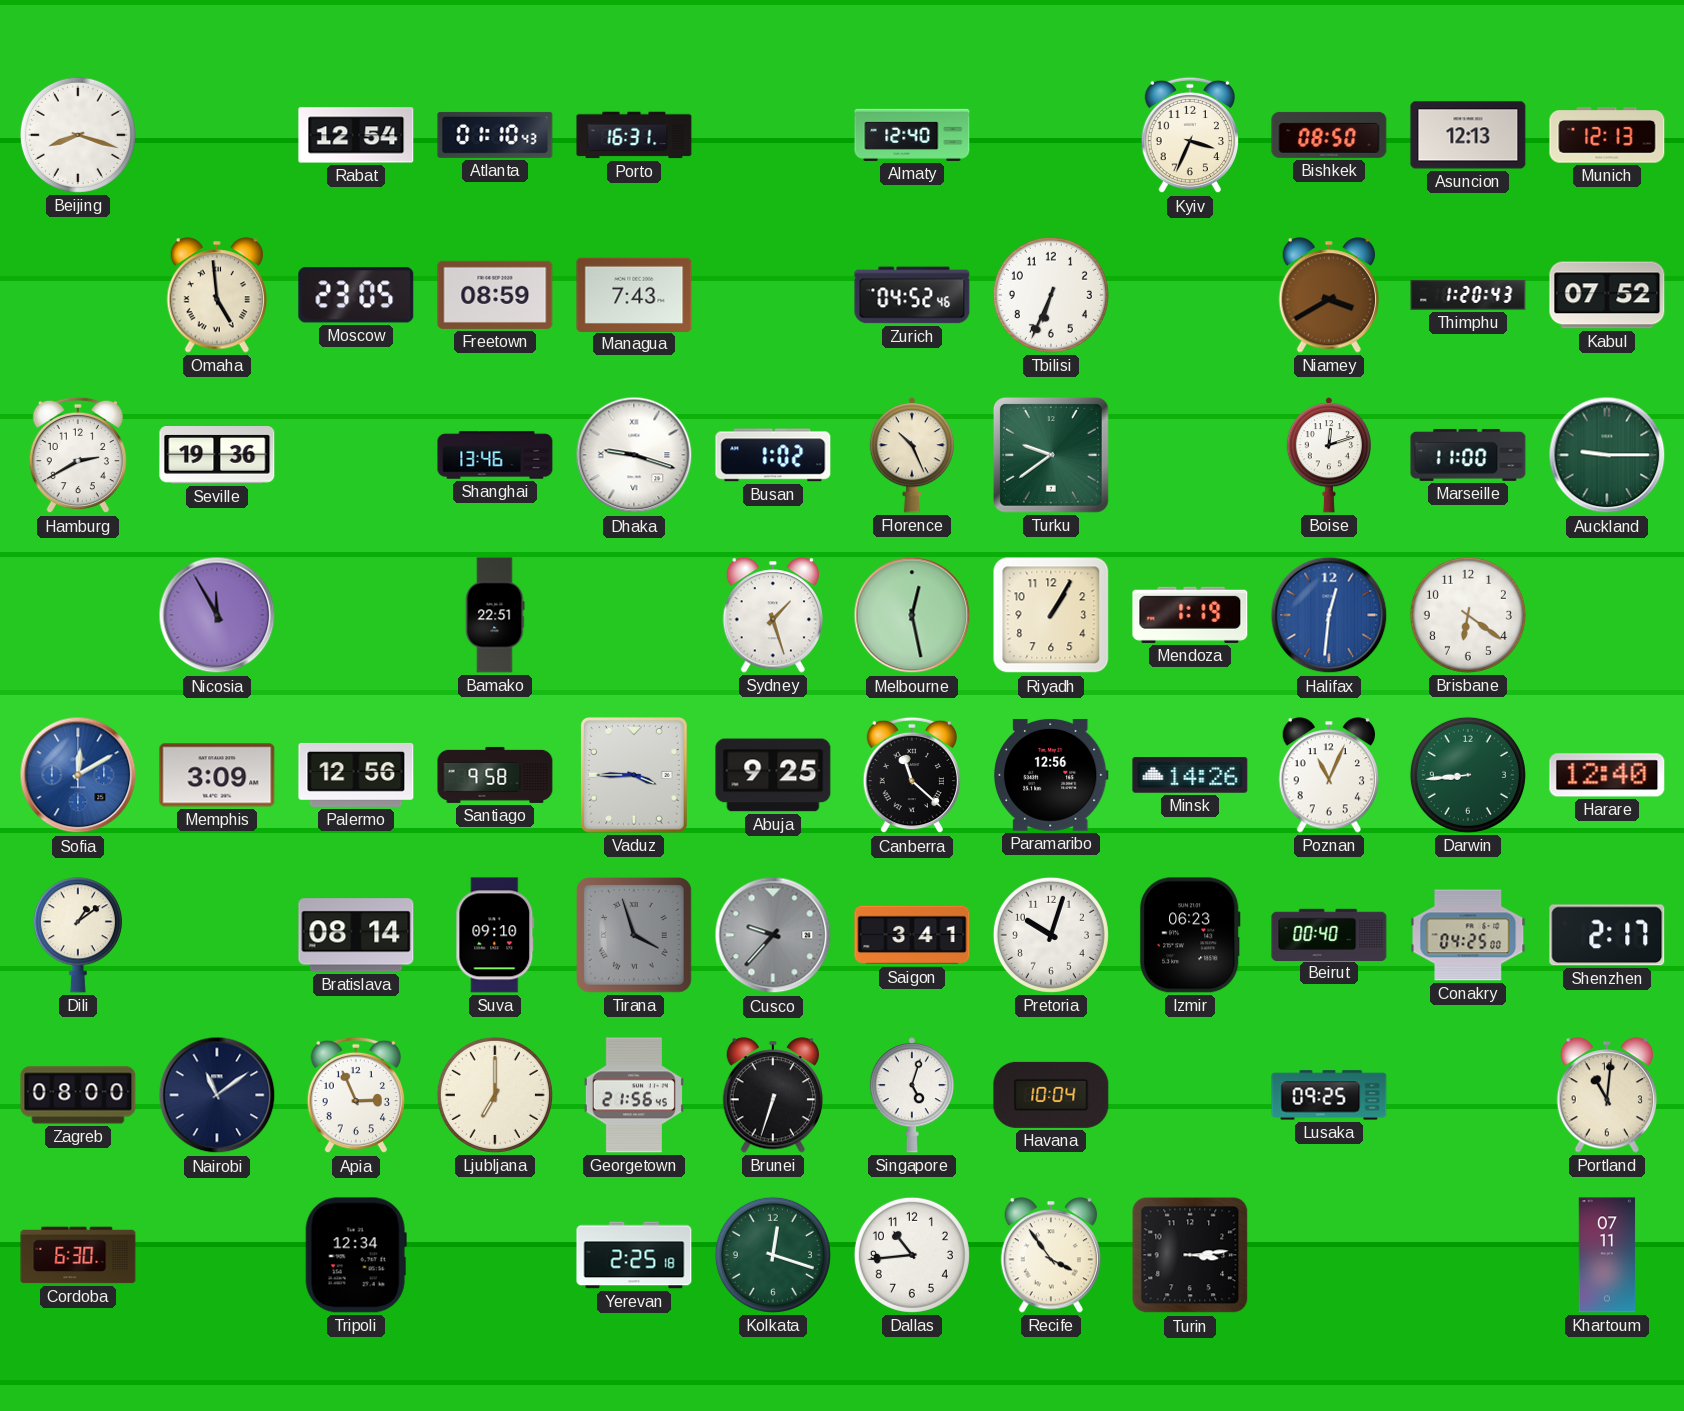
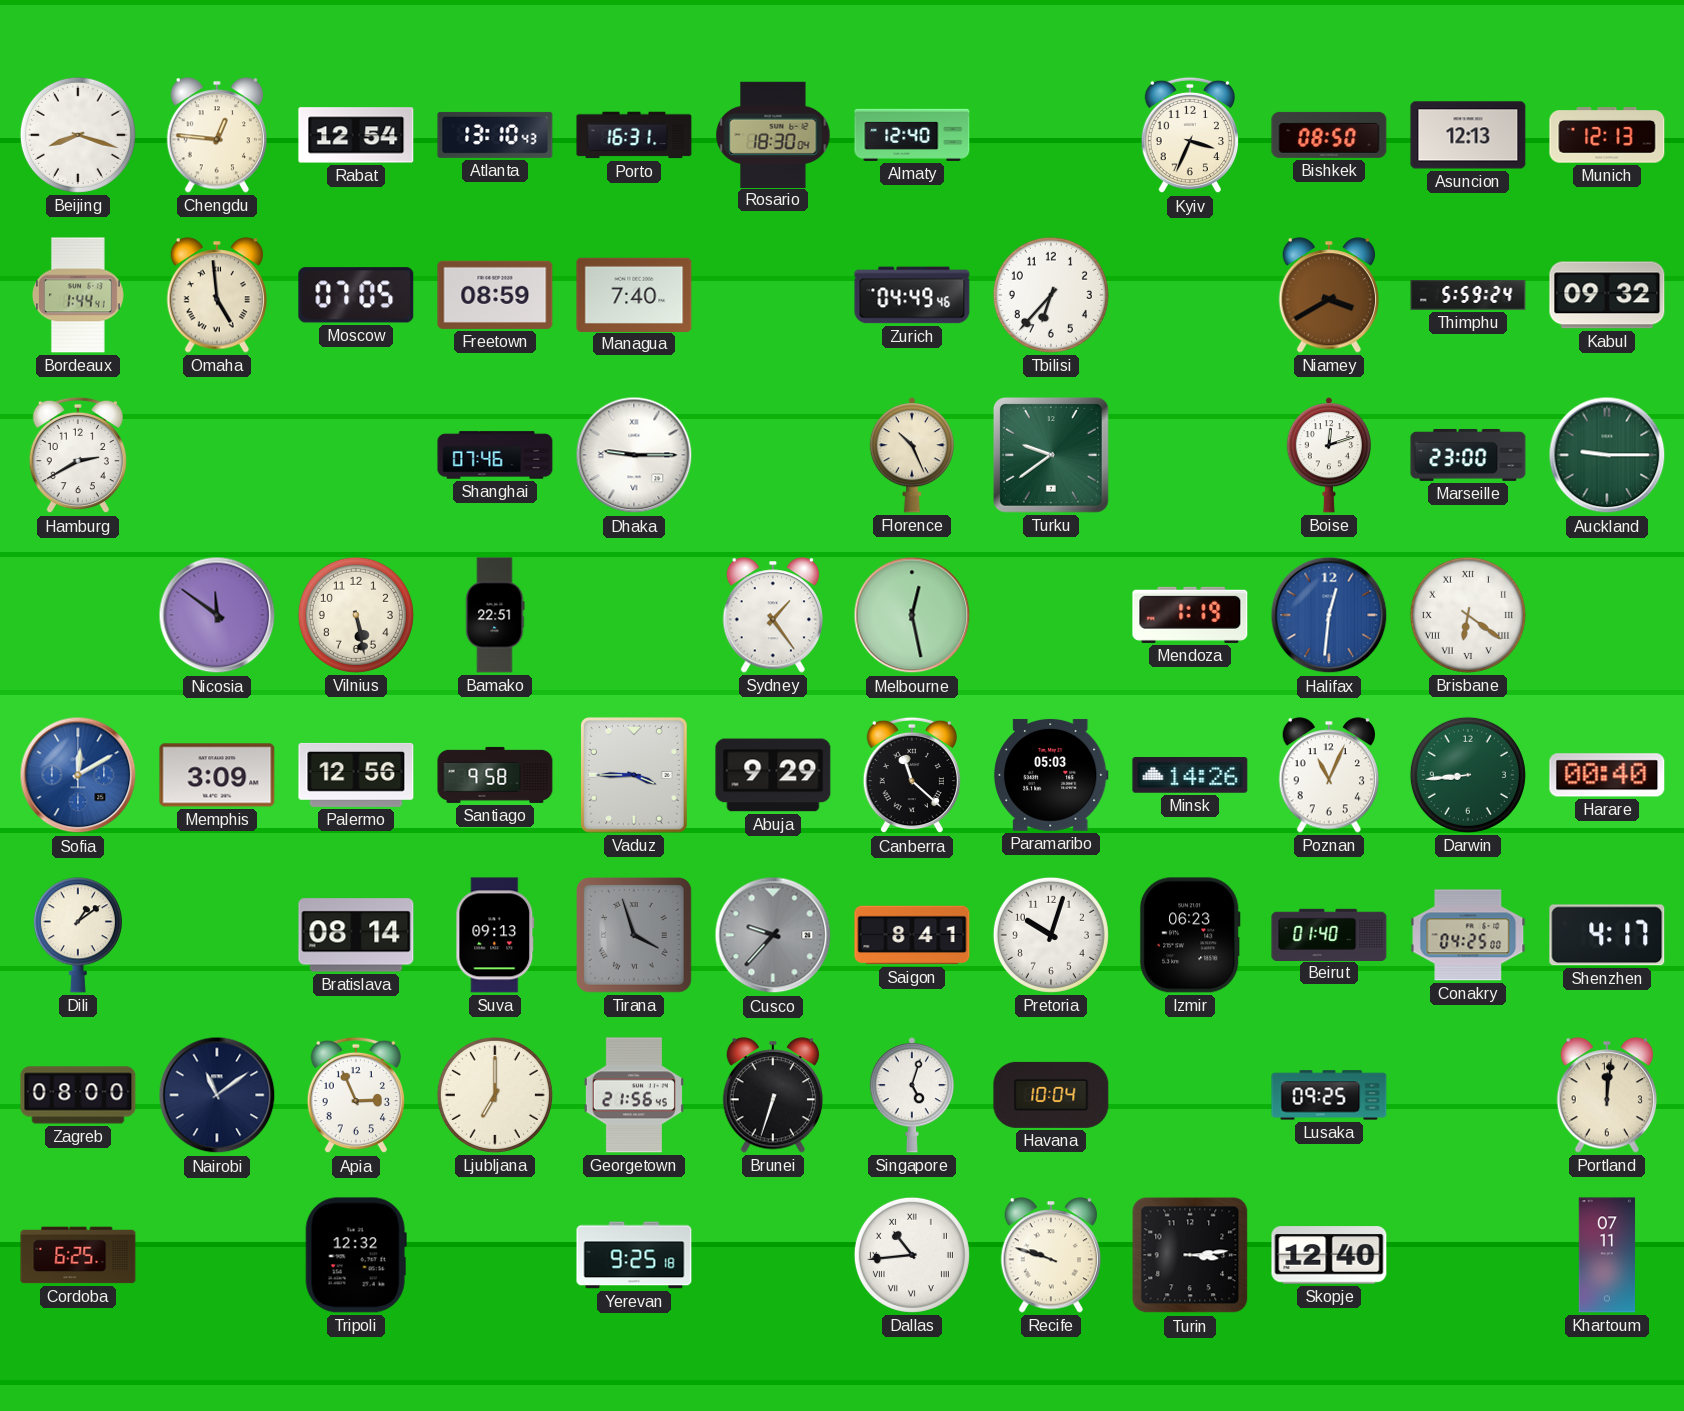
Chengdu: none -> 12:46
Atlanta: 01:10 -> 13:10
Rosario: none -> 18:30
Bordeaux: none -> 1:44
Moscow: 23:05 -> 07:05
Managua: 7:43 -> 7:40
Zurich: 04:52 -> 04:49
Tbilisi: 6:34 -> 6:37
Thimphu: 1:20 -> 5:59
Kabul: 07:52 -> 09:32
Seville: 19:36 -> none
Shanghai: 13:46 -> 07:46
Dhaka: 9:18 -> 9:15
Busan: 1:02 -> none
Marseille: 11:00 -> 23:00
Nicosia: 11:55 -> 11:51
Vilnius: none -> 5:28
Sydney: 1:27 -> 1:24
Riyadh: 1:05 -> none
Brisbane numerals: Arabic -> Roman
Abuja: 9:25 -> 9:29
Paramaribo: 12:56 -> 05:03
Harare: 12:40 -> 00:40
Suva: 09:10 -> 09:13
Saigon: 3:41 -> 8:41
Beirut: 00:40 -> 01:40
Shenzhen: 2:17 -> 4:17
Portland: 11:01 -> 12:01
Cordoba: 6:30 -> 6:25
Tripoli: 12:34 -> 12:32
Yerevan: 2:25 -> 9:25
Kolkata: 12:18 -> none
Dallas numerals: Arabic -> Roman
Recife: 3:54 -> 9:48
Skopje: none -> 12:40
